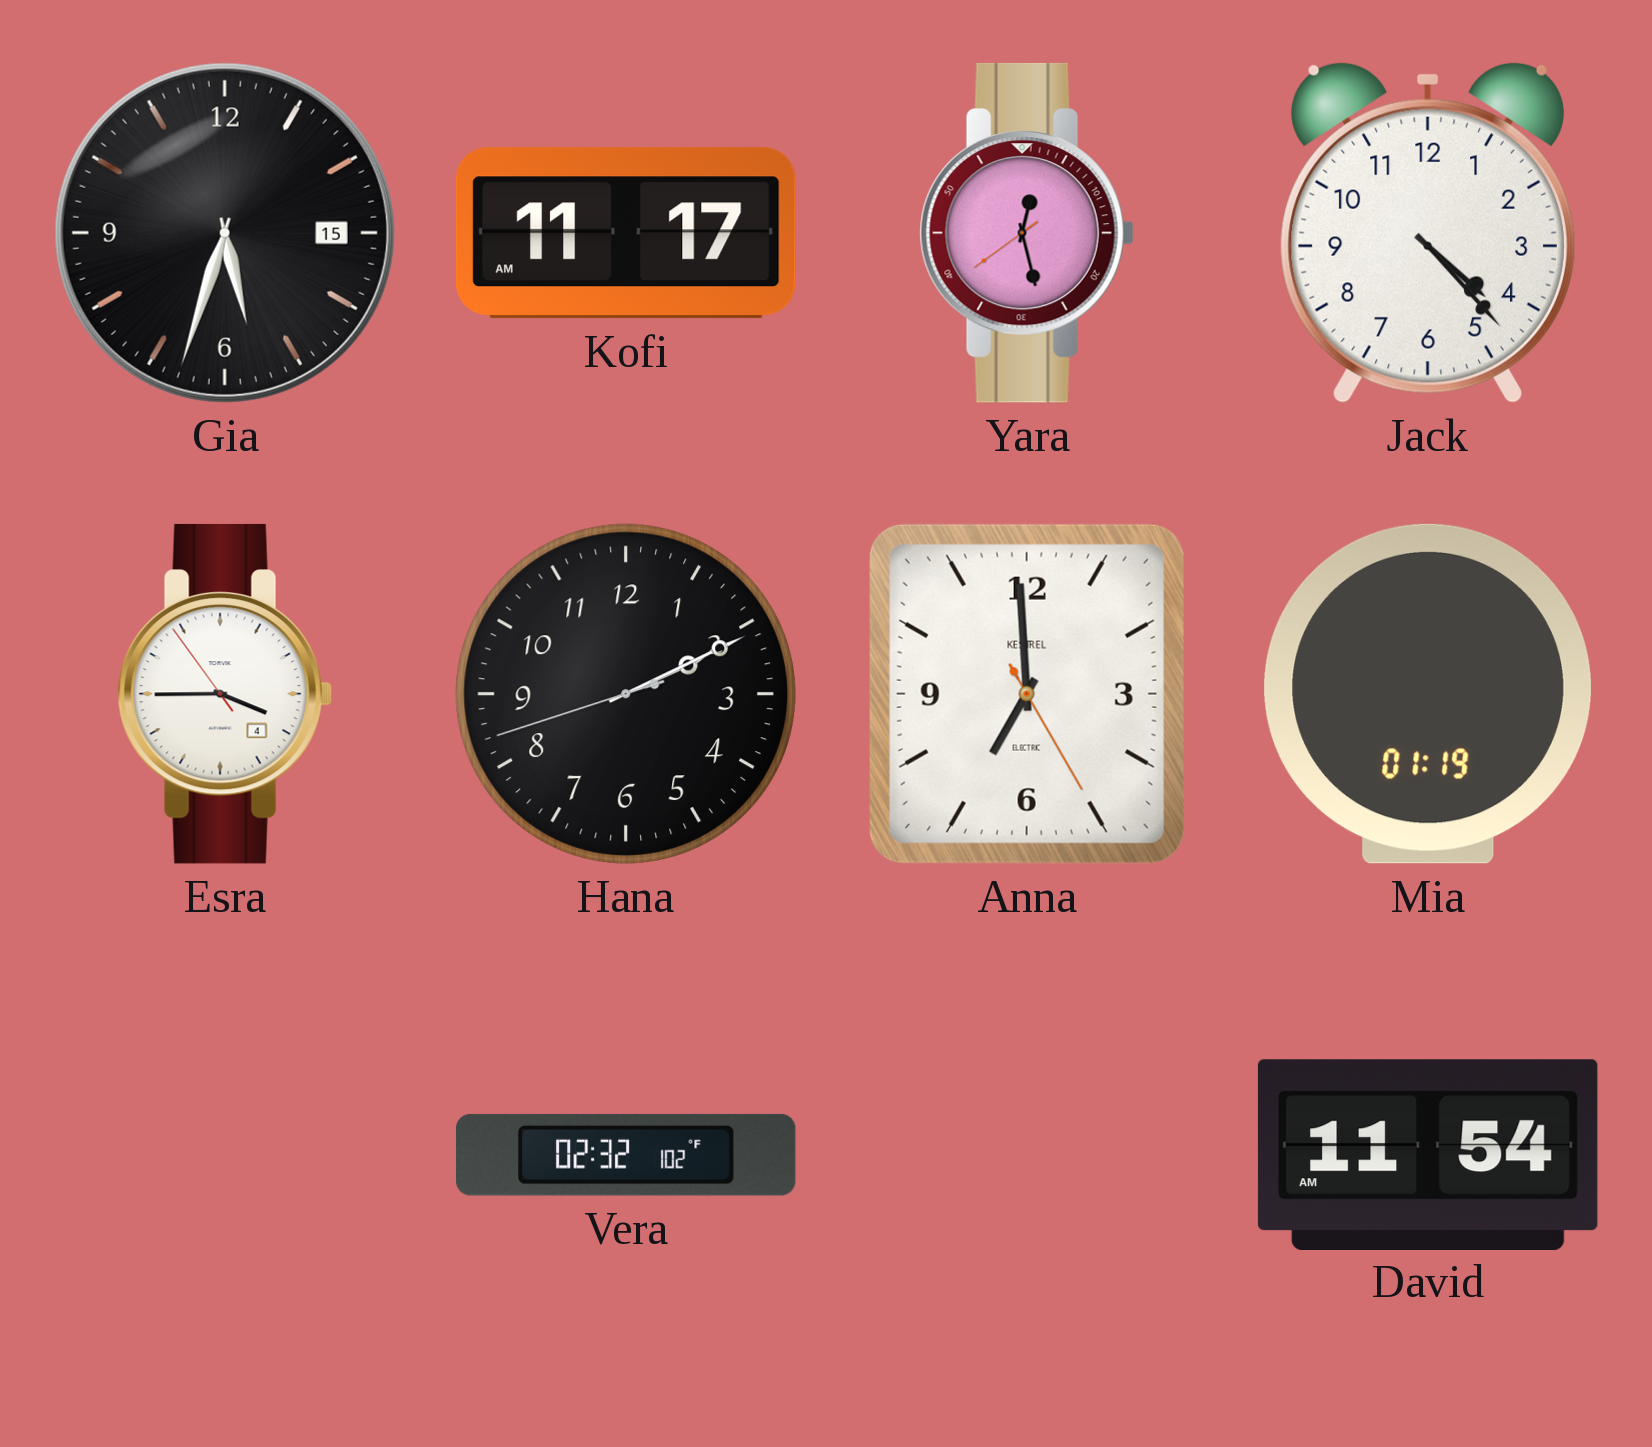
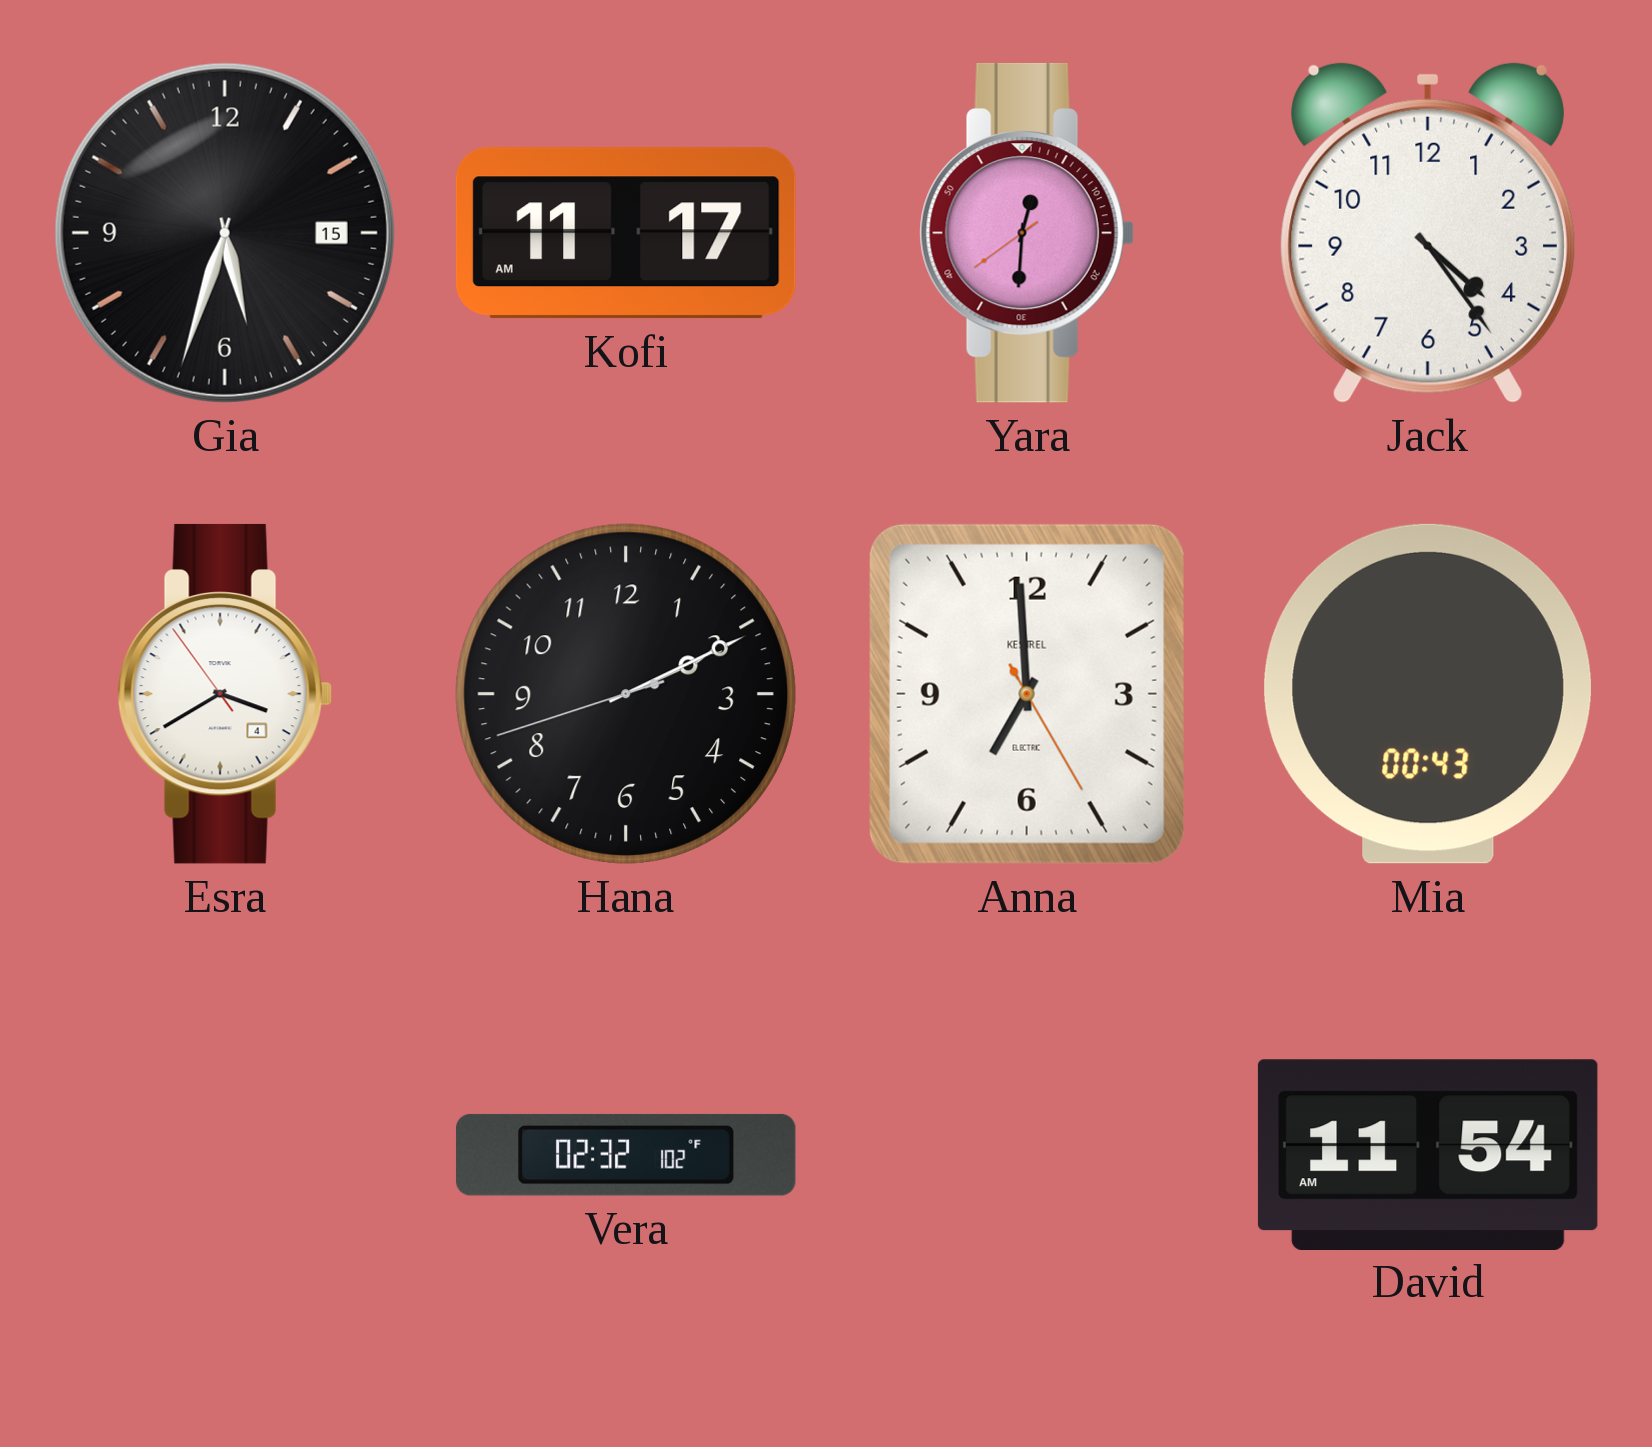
Yara: 12:27 -> 12:30
Jack: 4:23 -> 4:24
Esra: 3:44 -> 3:39
Mia: 01:19 -> 00:43
